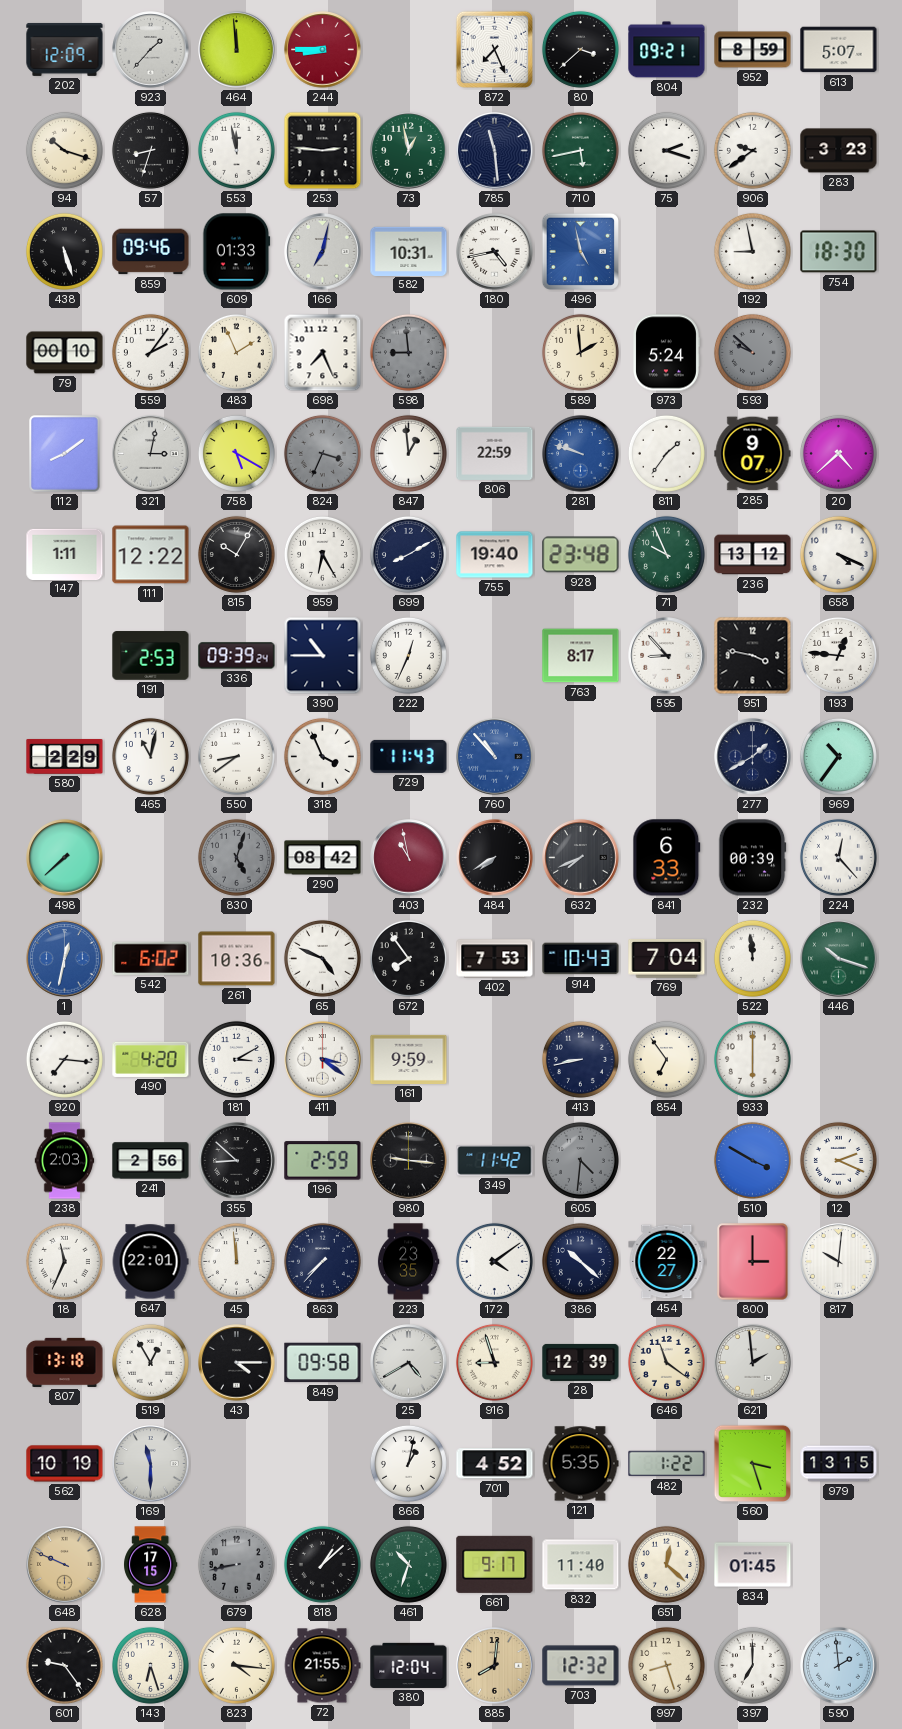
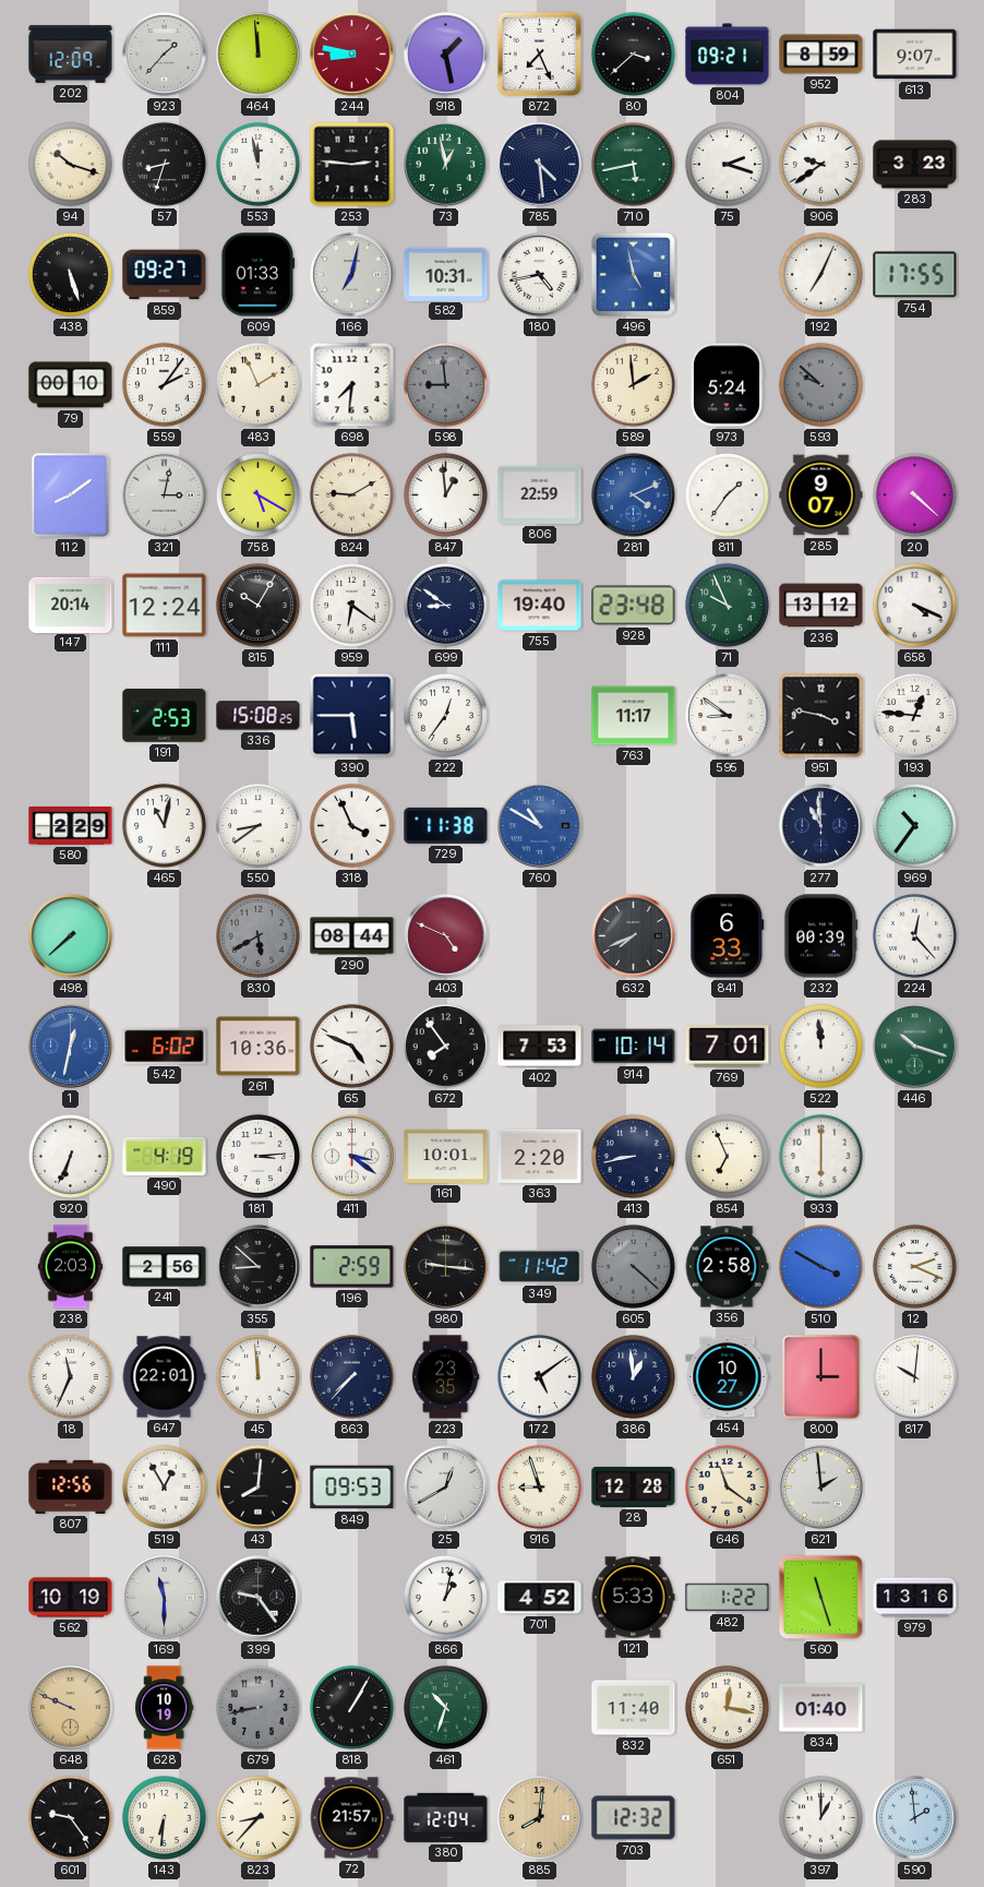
244: 8:45 -> 8:47
918: none -> 1:28
613: 5:07 -> 9:07
785: 11:29 -> 4:29
859: 09:46 -> 09:27
192: 8:58 -> 7:04
754: 18:30 -> 17:55
698: 7:26 -> 7:31
824: 3:34 -> 9:10
824 dial: grey -> cream
281: 9:48 -> 4:11
20: 4:38 -> 4:22
147: 1:11 -> 20:14
111: 12:22 -> 12:24
959: 6:25 -> 6:21
699: 8:10 -> 8:51
336: 09:39 -> 15:08
390: 10:45 -> 5:45
222: 12:34 -> 12:36
763: 8:17 -> 11:17
595: 8:53 -> 8:51
729: 11:43 -> 11:38
760: 10:53 -> 10:50
277: 1:40 -> 10:59
830: 5:03 -> 5:40
290: 08:42 -> 08:44
403: 10:58 -> 4:49
484: 7:40 -> none
914: 10:43 -> 10:14
769: 7:04 -> 7:01
920: 7:16 -> 6:34
490: 4:20 -> 4:19
181: 3:10 -> 3:14
161: 9:59 -> 10:01
363: none -> 2:20
854: 6:54 -> 6:56
605: 4:31 -> 4:22
356: none -> 2:58
172: 4:09 -> 5:09
386: 10:22 -> 12:59
454: 22:27 -> 10:27
807: 13:18 -> 12:56
43: 4:15 -> 8:01
849: 09:58 -> 09:53
25: 4:40 -> 12:40
28: 12:39 -> 12:28
399: none -> 9:24
121: 5:35 -> 5:33
560: 3:27 -> 11:27
979: 13:15 -> 13:16
628: 17:15 -> 10:19
818: 1:08 -> 1:05
661: 9:17 -> none
651: 12:22 -> 12:17
834: 01:45 -> 01:40
143: 6:27 -> 6:31
823: 4:16 -> 8:37
72: 21:55 -> 21:57
997: 8:27 -> none
397: 7:00 -> 1:00
